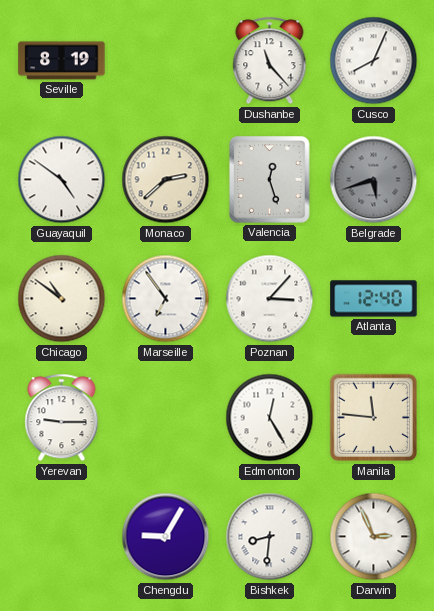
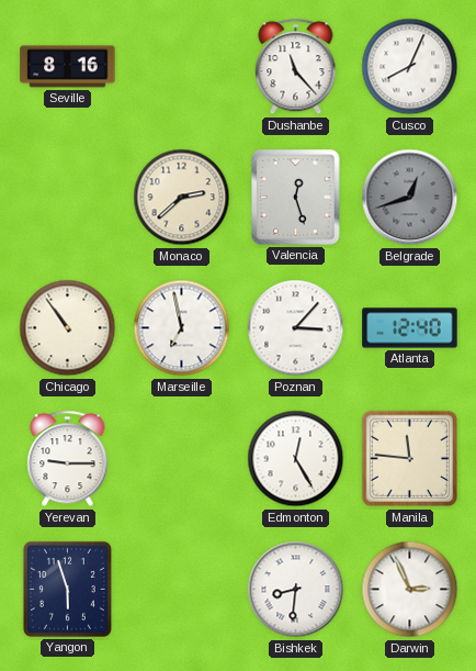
Seville: 8:19 -> 8:16
Guayaquil: 4:51 -> none
Belgrade: 5:42 -> 12:42
Chicago: 10:51 -> 10:54
Marseille: 6:54 -> 6:58
Yangon: none -> 5:57
Chengdu: 9:05 -> none
